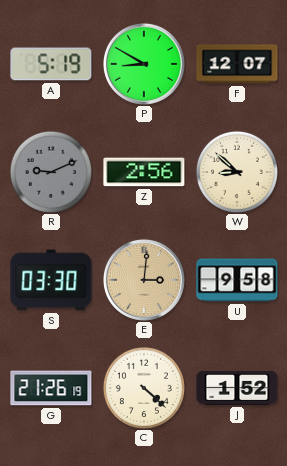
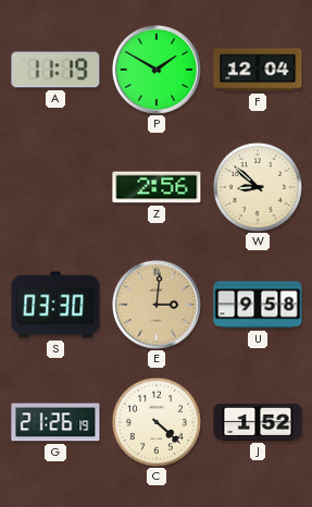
A: 5:19 -> 11:19
P: 8:50 -> 1:50
F: 12:07 -> 12:04
R: 9:11 -> none
